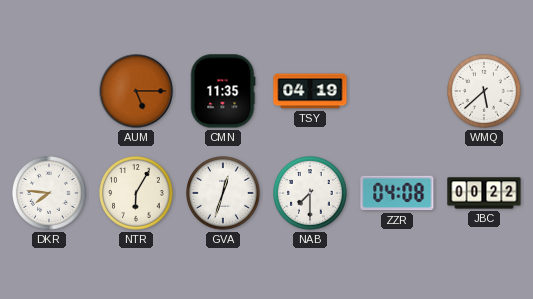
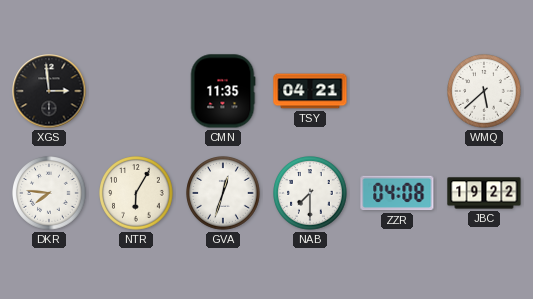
XGS: none -> 2:59
AUM: 5:15 -> none
TSY: 04:19 -> 04:21
JBC: 00:22 -> 19:22
